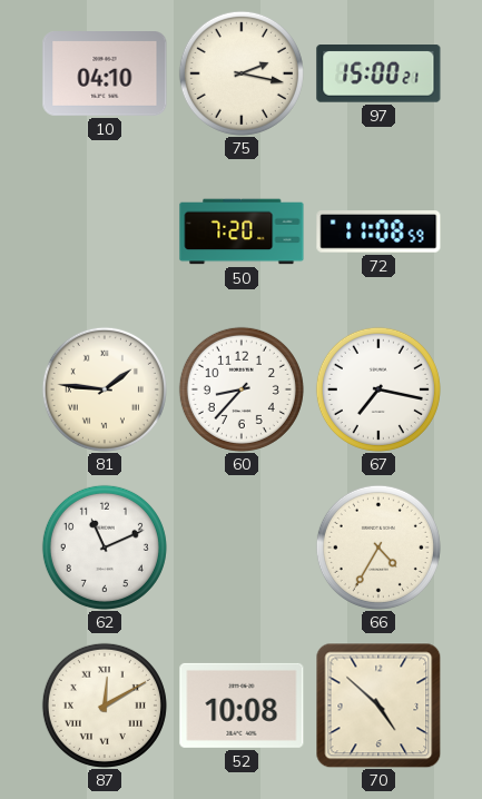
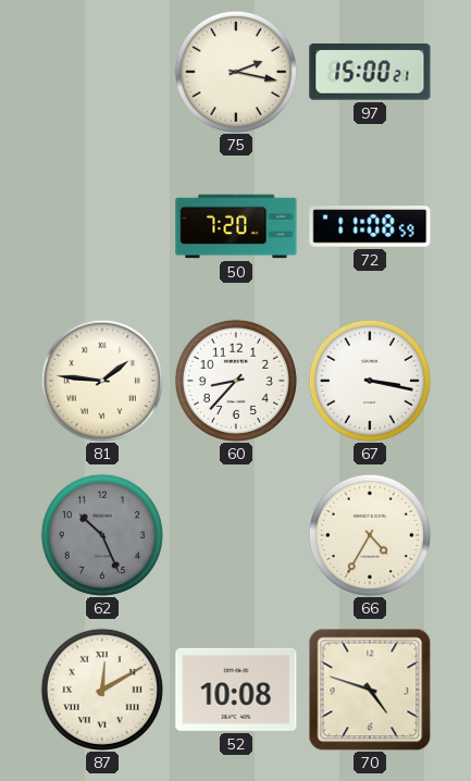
10: 04:10 -> none
67: 7:17 -> 3:17
62: 11:11 -> 10:26
62 dial: white -> grey
70: 4:52 -> 4:48
